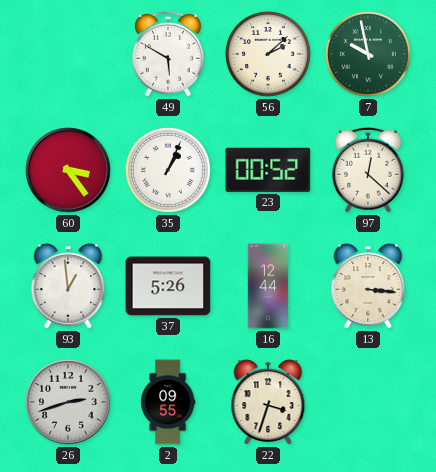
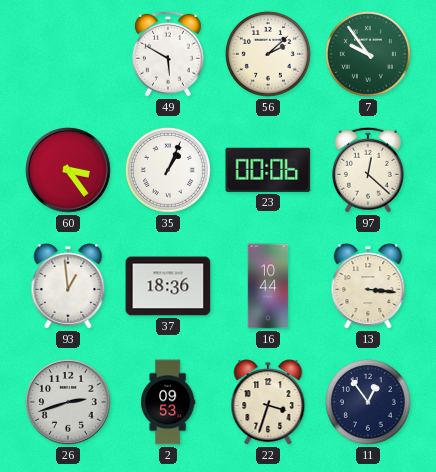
7: 9:58 -> 9:54
23: 00:52 -> 00:06
37: 5:26 -> 18:36
16: 12:44 -> 10:44
2: 09:55 -> 09:53
11: none -> 12:54
